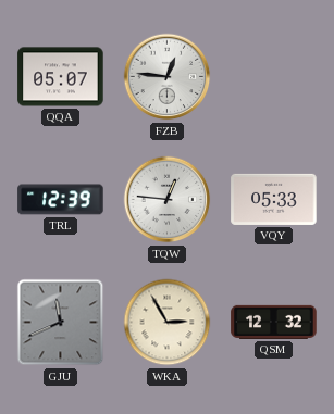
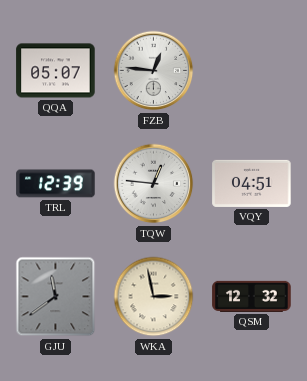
VQY: 05:33 -> 04:51
GJU: 11:41 -> 11:39
WKA: 2:55 -> 2:58
